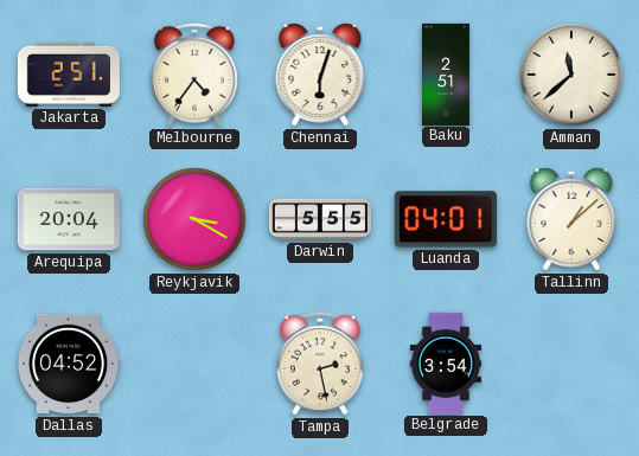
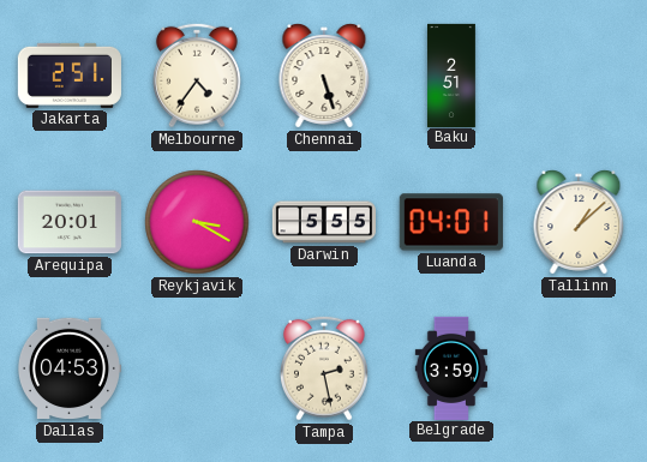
Chennai: 6:03 -> 5:27
Amman: 11:38 -> none
Arequipa: 20:04 -> 20:01
Dallas: 04:52 -> 04:53
Belgrade: 3:54 -> 3:59
